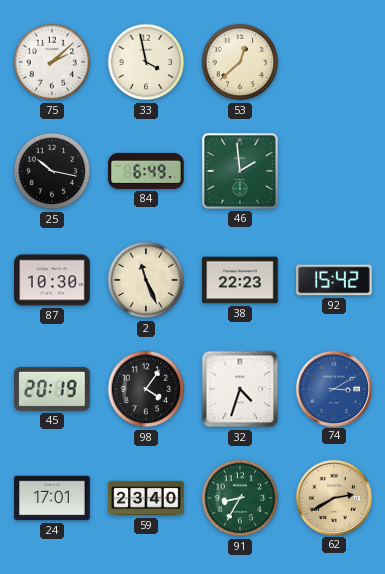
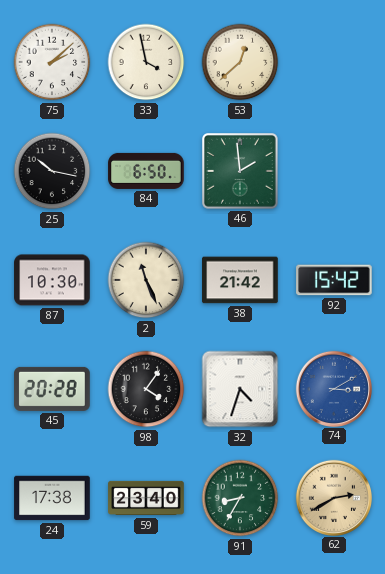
84: 6:49 -> 6:50
38: 22:23 -> 21:42
45: 20:19 -> 20:28
24: 17:01 -> 17:38
